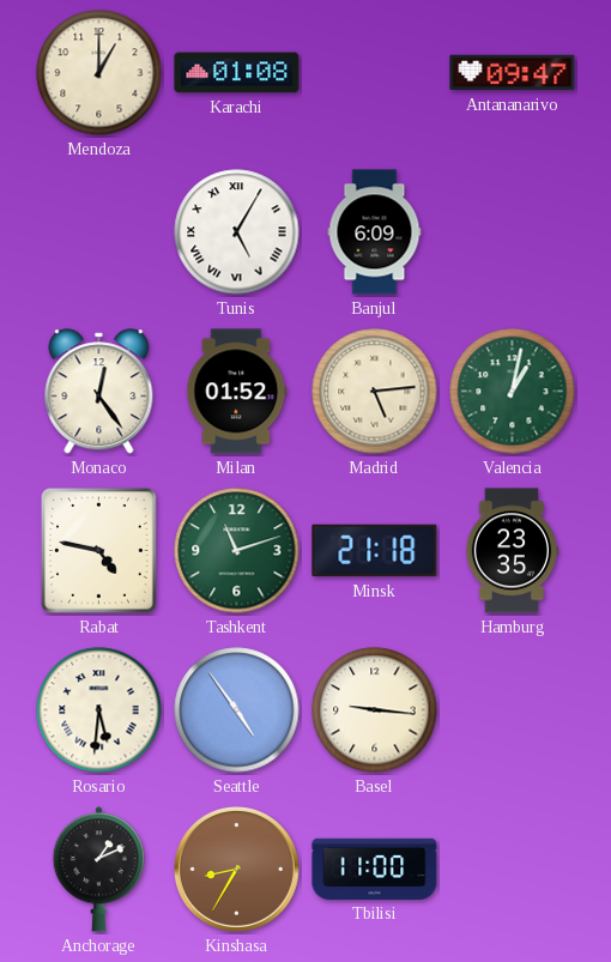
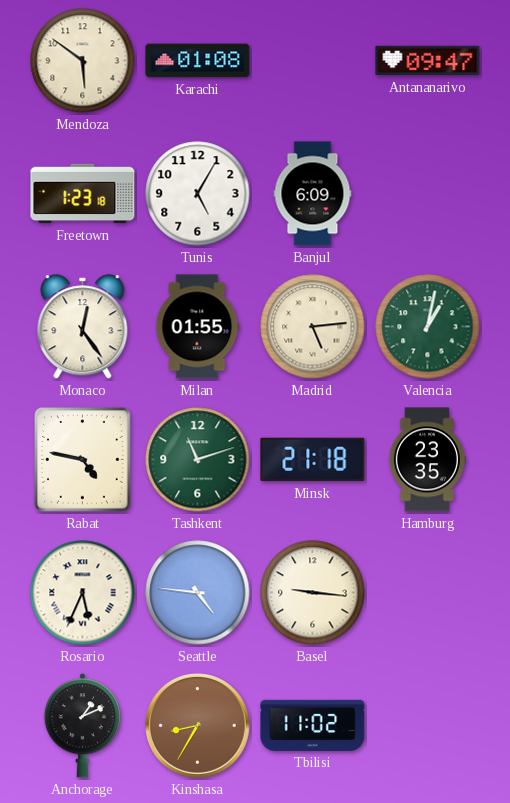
Mendoza: 1:00 -> 5:51
Freetown: none -> 1:23
Tunis numerals: Roman -> Arabic
Milan: 01:52 -> 01:55
Rosario: 5:31 -> 5:34
Seattle: 4:54 -> 4:46
Tbilisi: 11:00 -> 11:02
